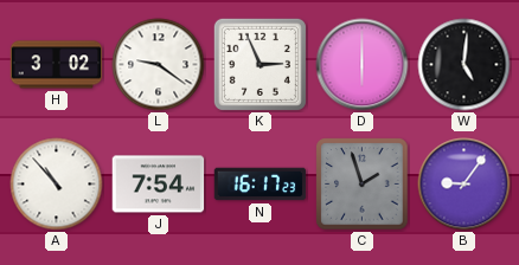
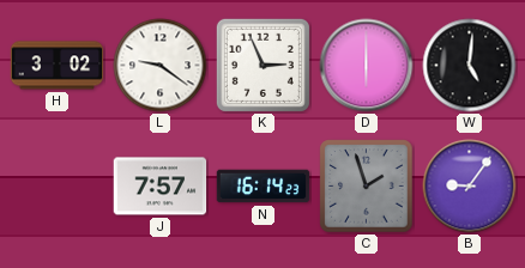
A: 10:53 -> none
J: 7:54 -> 7:57
N: 16:17 -> 16:14
